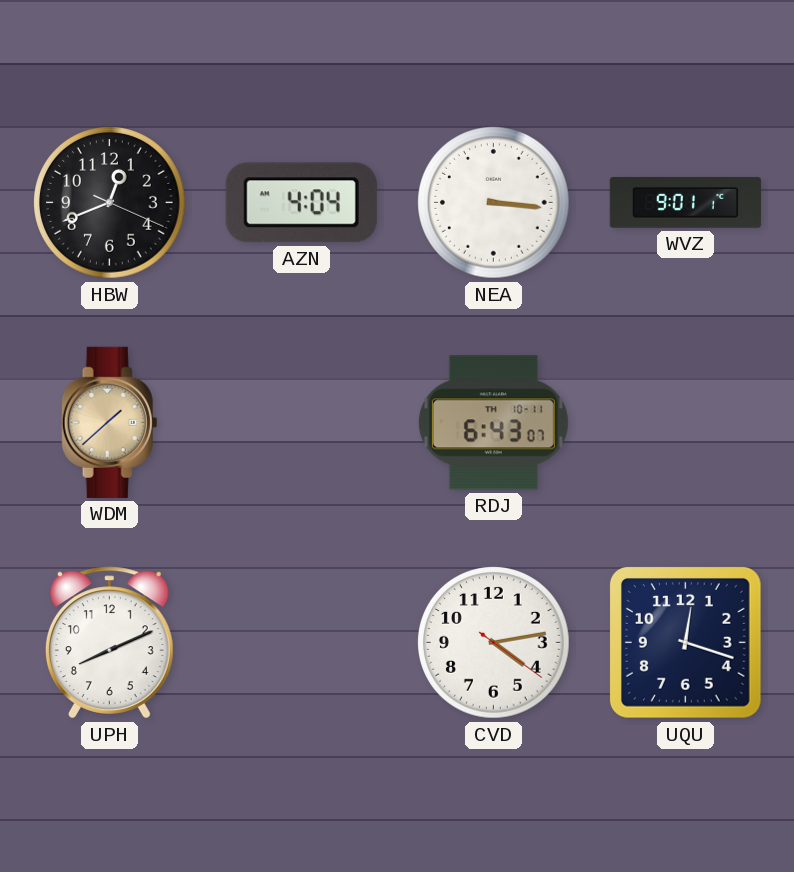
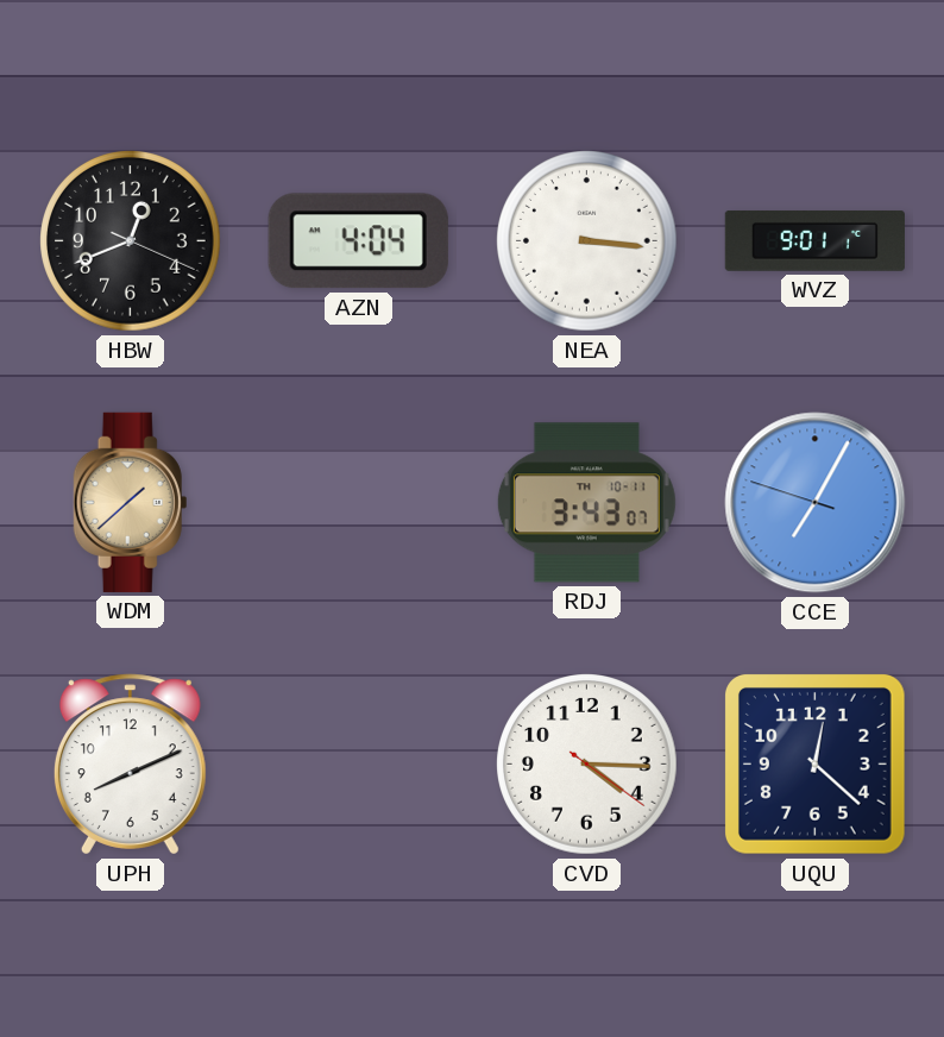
RDJ: 6:43 -> 3:43
CCE: none -> 7:04
CVD: 4:13 -> 4:15
UQU: 12:18 -> 12:22
